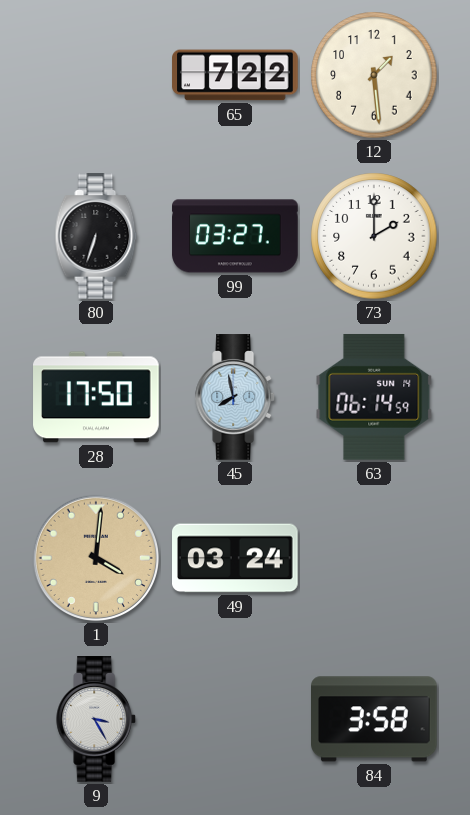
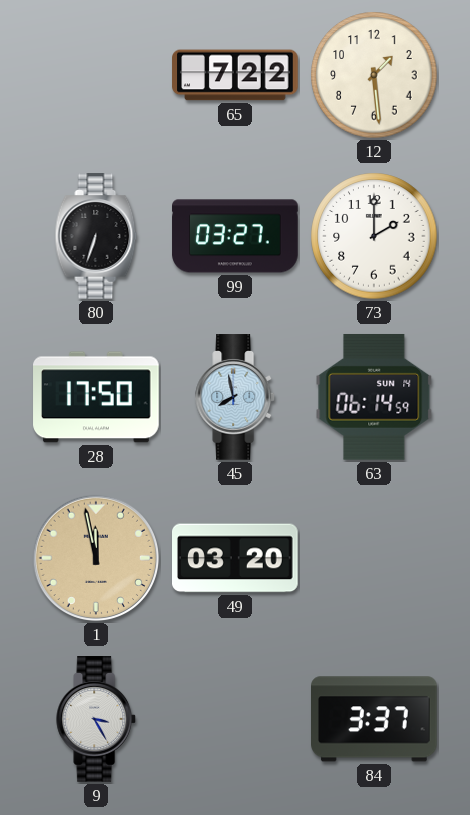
1: 4:01 -> 11:58
49: 03:24 -> 03:20
84: 3:58 -> 3:37
